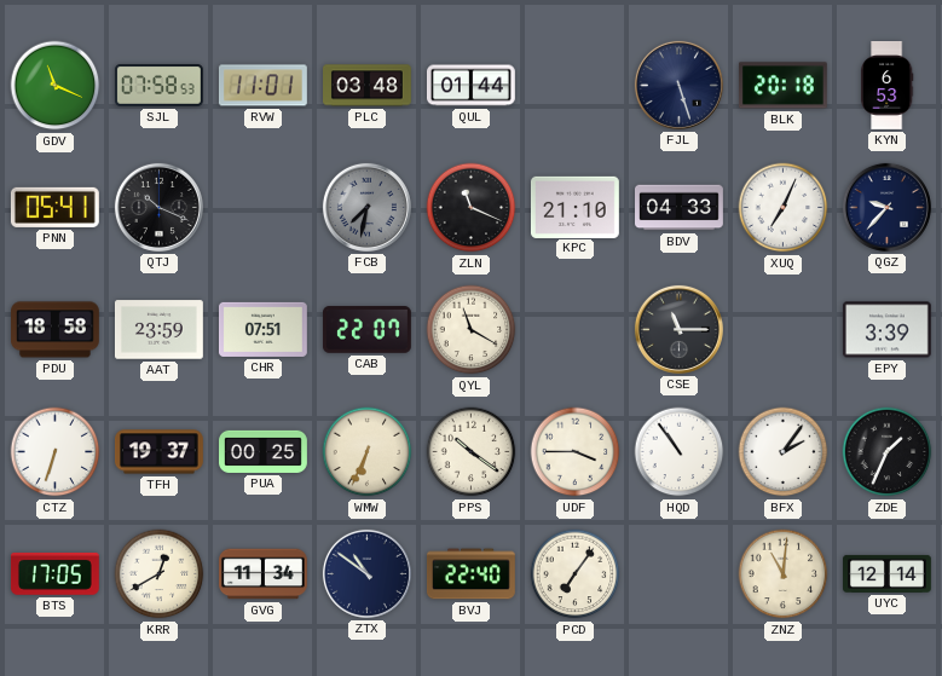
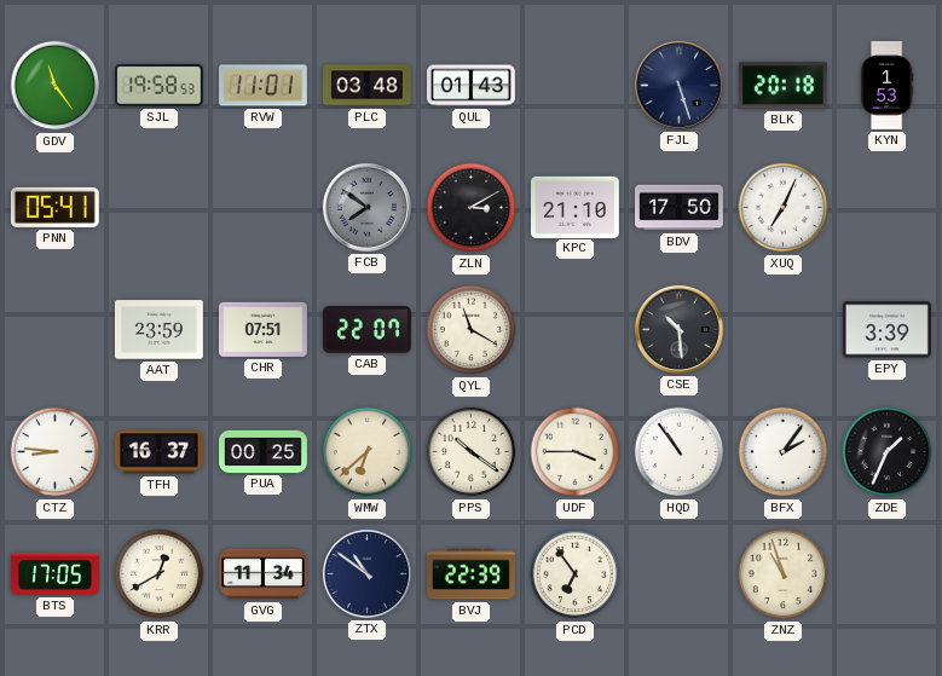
GDV: 11:19 -> 11:24
SJL: 07:58 -> 19:58
QUL: 01:44 -> 01:43
KYN: 6:53 -> 1:53
QTJ: 10:19 -> none
FCB: 7:32 -> 7:51
ZLN: 11:19 -> 3:10
BDV: 04:33 -> 17:50
QGZ: 9:37 -> none
PDU: 18:58 -> none
CSE: 11:15 -> 10:29
CTZ: 6:33 -> 8:46
TFH: 19:37 -> 16:37
WMW: 6:34 -> 6:38
BVJ: 22:40 -> 22:39
PCD: 7:06 -> 6:54
ZNZ: 11:01 -> 10:57
UYC: 12:14 -> none
